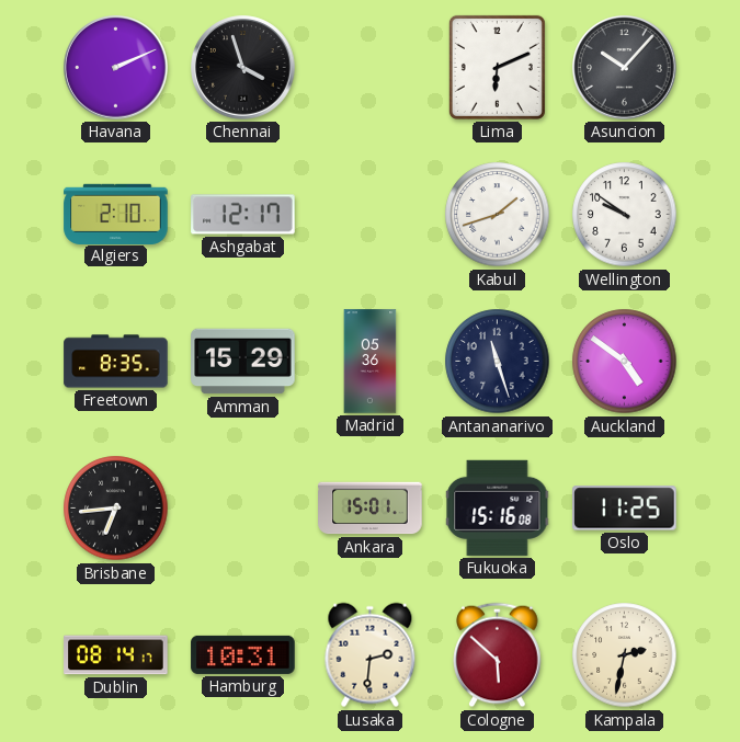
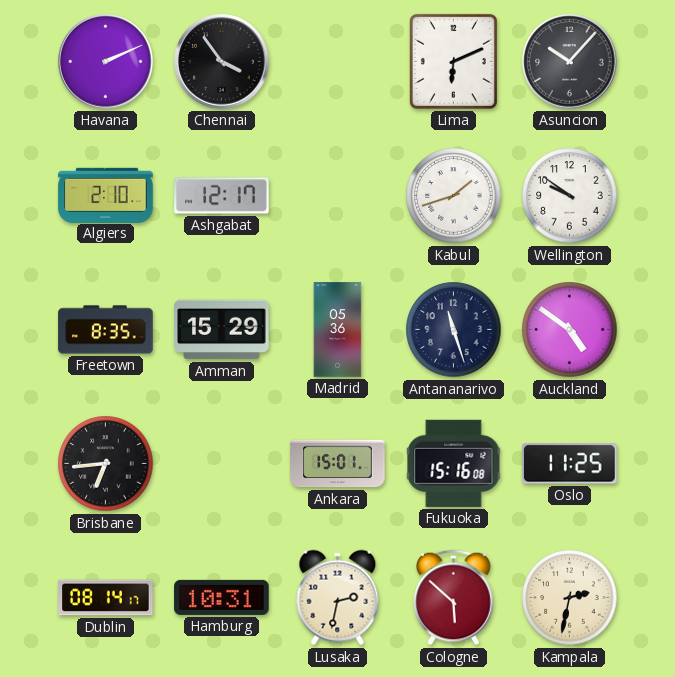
Chennai: 3:57 -> 3:54
Lusaka: 2:31 -> 2:32
